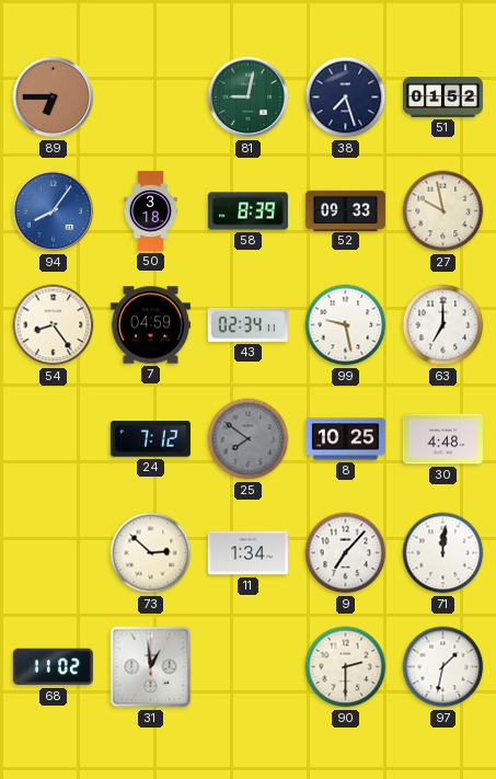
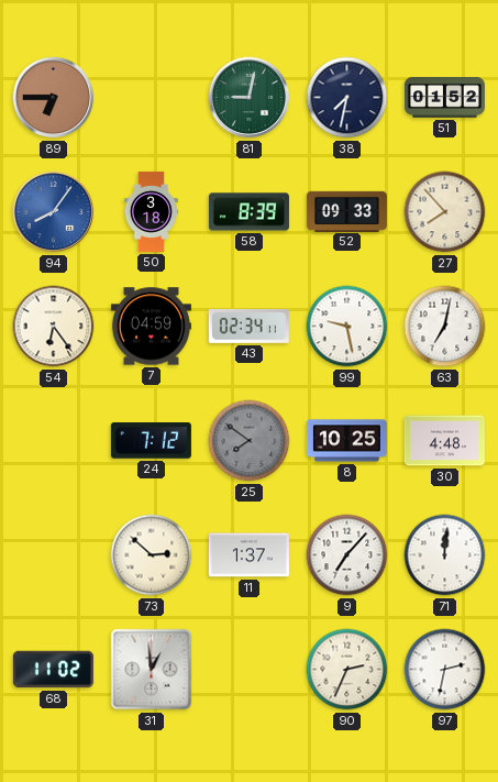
38: 7:27 -> 7:32
27: 9:58 -> 7:53
54: 8:24 -> 6:24
63: 7:00 -> 7:02
11: 1:34 -> 1:37
90: 2:30 -> 2:34
97: 1:32 -> 2:32
